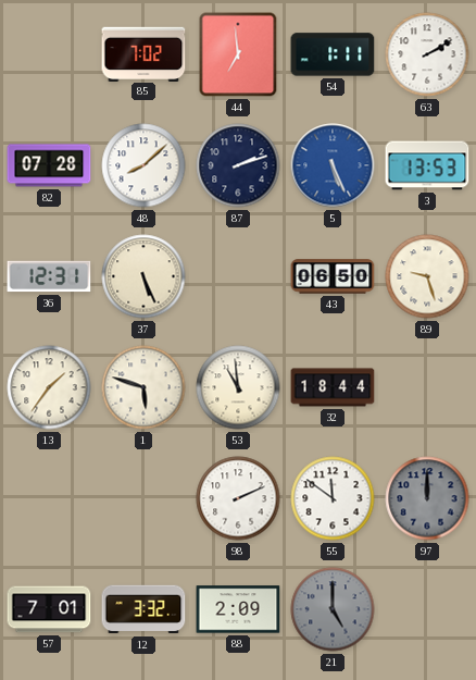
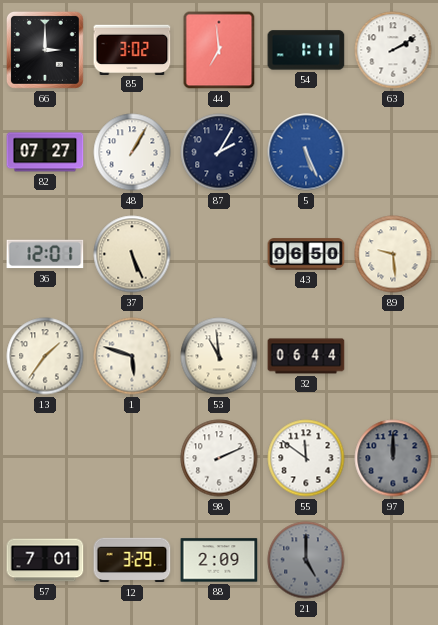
66: none -> 3:00
85: 7:02 -> 3:02
82: 07:28 -> 07:27
48: 8:08 -> 1:05
87: 2:12 -> 2:05
3: 13:53 -> none
36: 12:31 -> 12:01
89: 9:27 -> 9:29
32: 18:44 -> 06:44
12: 3:32 -> 3:29
